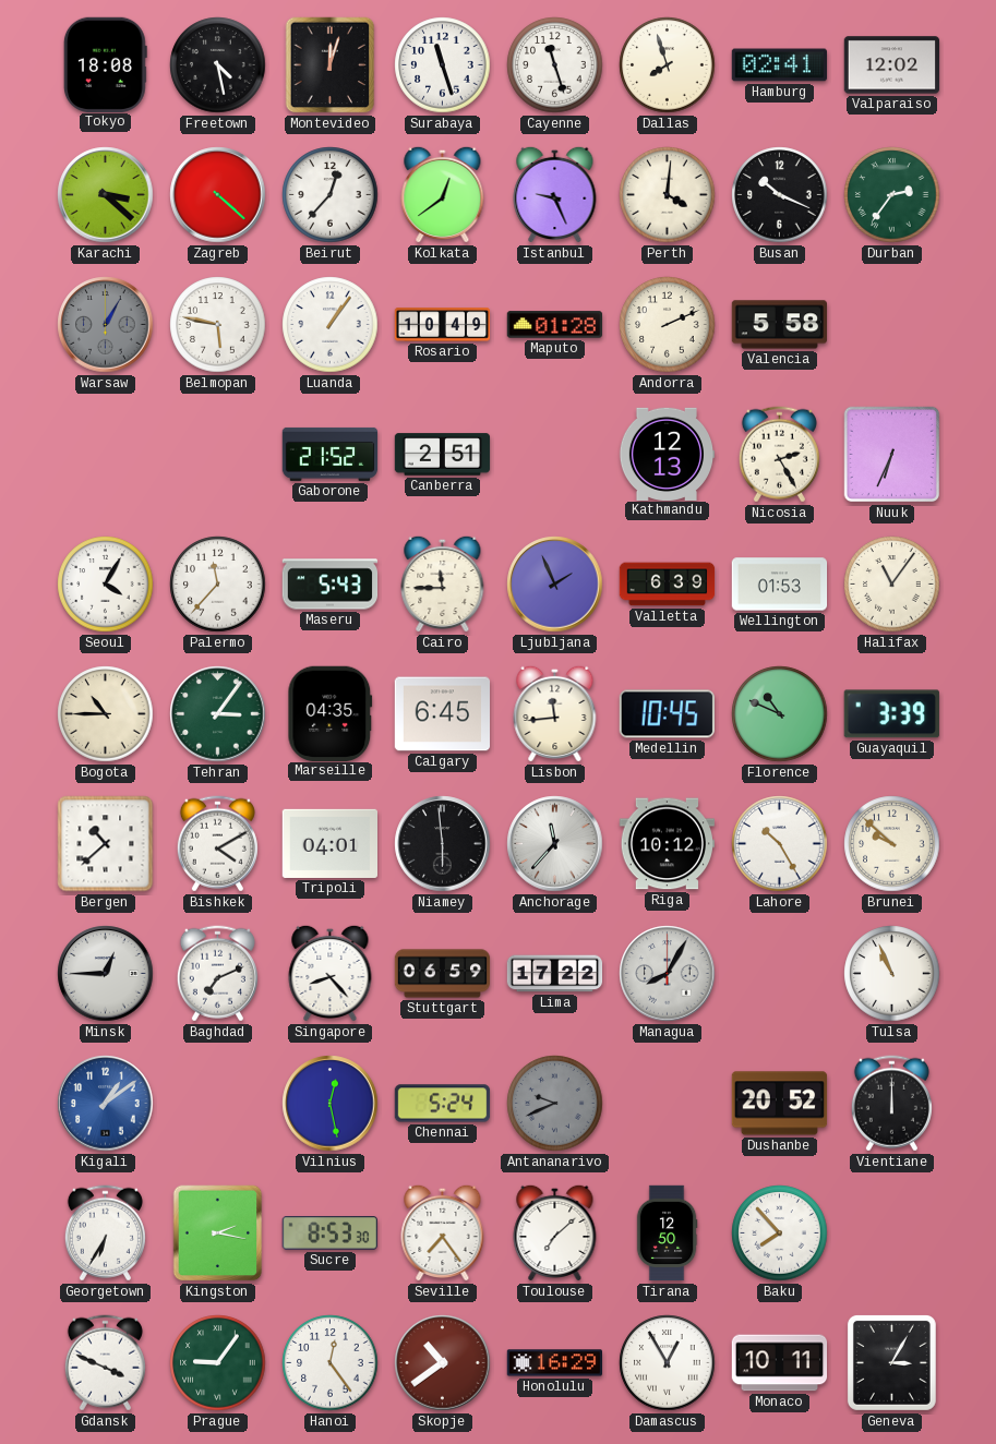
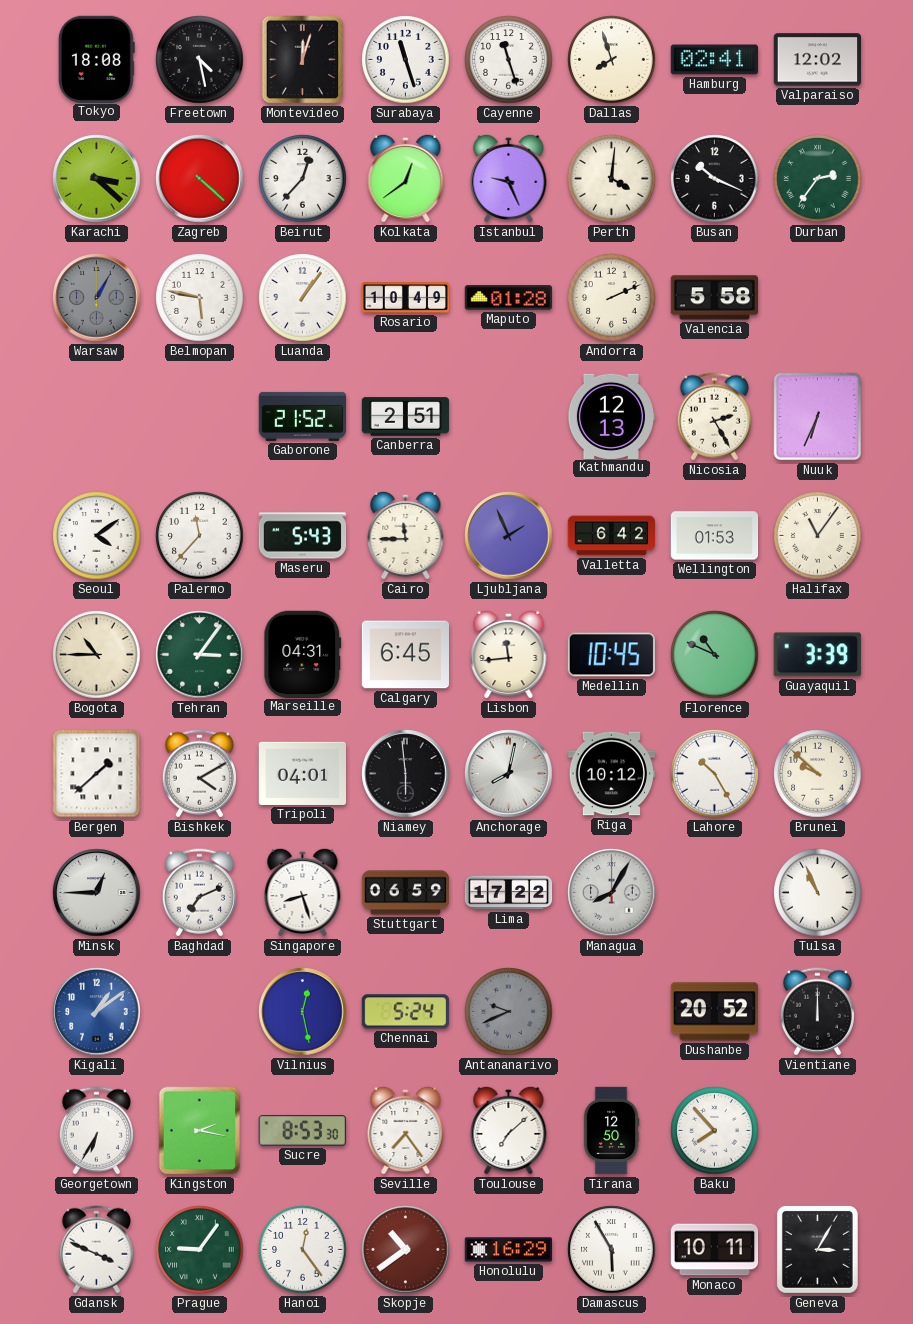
Seoul: 4:05 -> 4:09
Valletta: 6:39 -> 6:42
Marseille: 04:35 -> 04:31
Bergen: 10:38 -> 1:38
Anchorage: 11:37 -> 8:02
Singapore: 8:23 -> 8:27
Damascus: 12:55 -> 5:55
